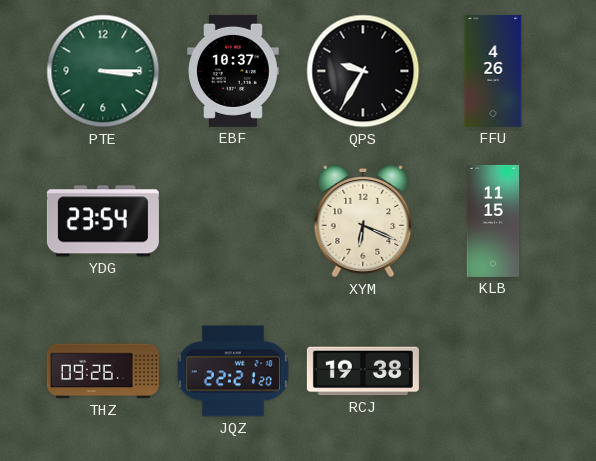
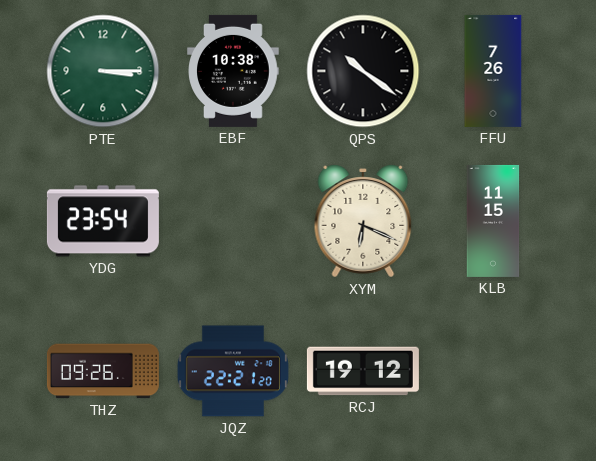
EBF: 10:37 -> 10:38
QPS: 9:35 -> 10:21
FFU: 4:26 -> 7:26
RCJ: 19:38 -> 19:12
